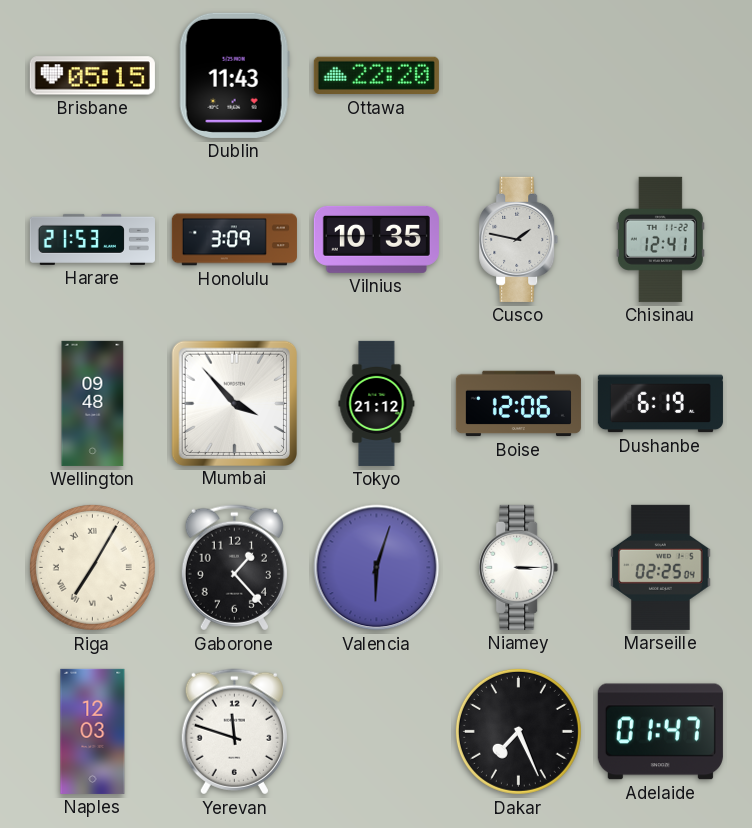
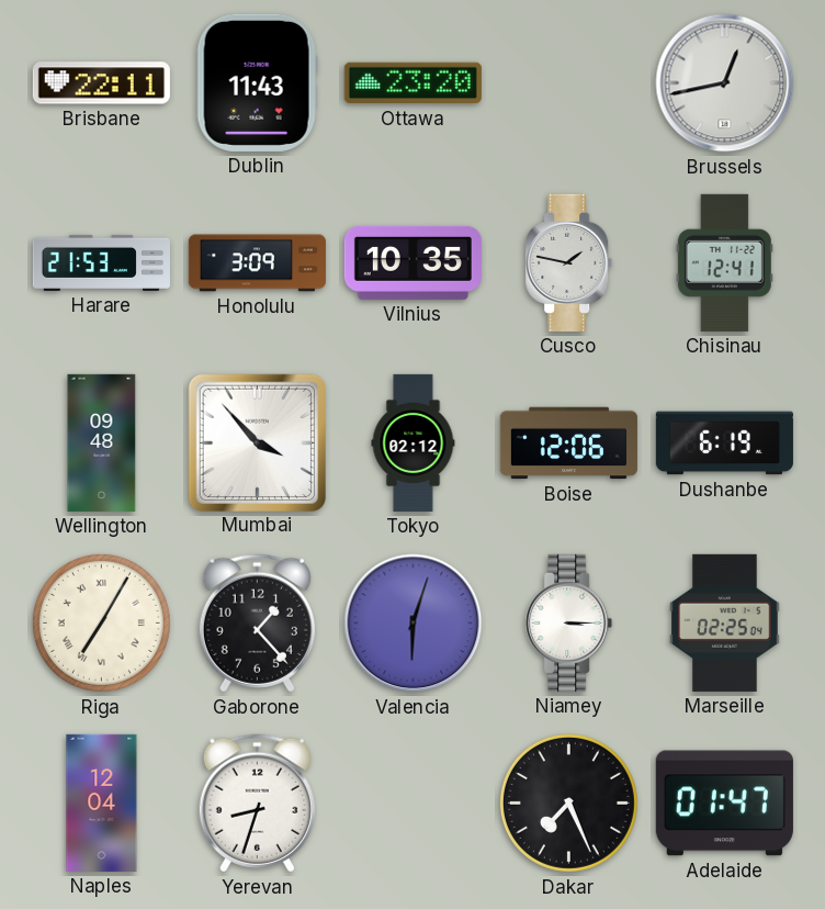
Brisbane: 05:15 -> 22:11
Ottawa: 22:20 -> 23:20
Brussels: none -> 12:43
Tokyo: 21:12 -> 02:12
Naples: 12:03 -> 12:04
Yerevan: 11:48 -> 8:33
